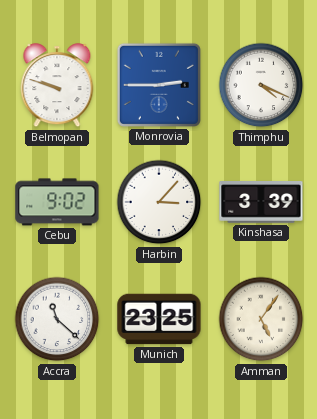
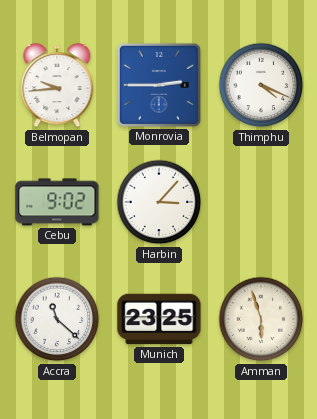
Belmopan: 9:48 -> 9:44
Kinshasa: 3:39 -> none
Amman: 5:06 -> 5:57
